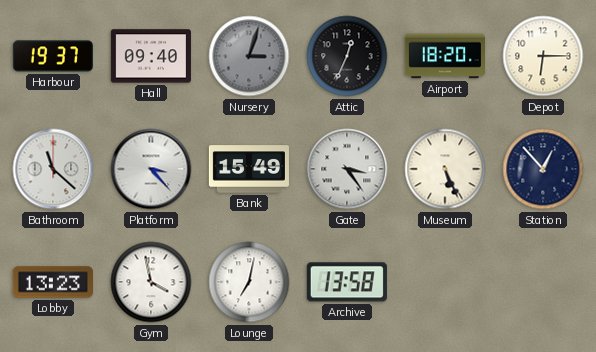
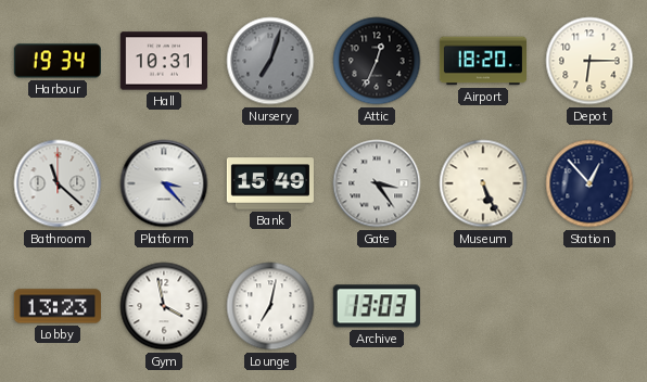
Harbour: 19:37 -> 19:34
Hall: 09:40 -> 10:31
Nursery: 3:03 -> 7:03
Archive: 13:58 -> 13:03
